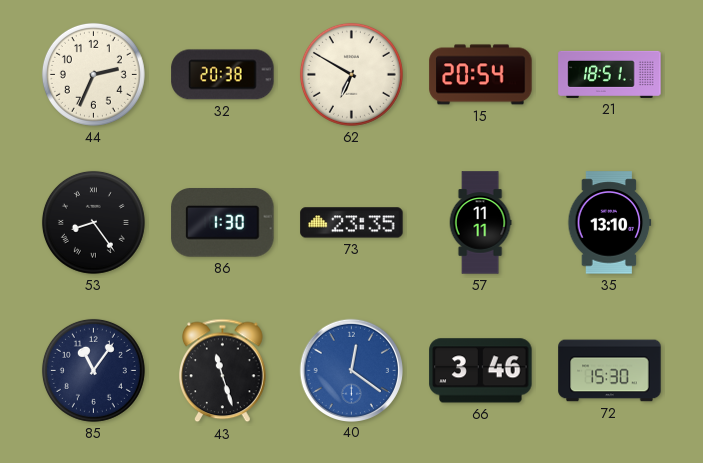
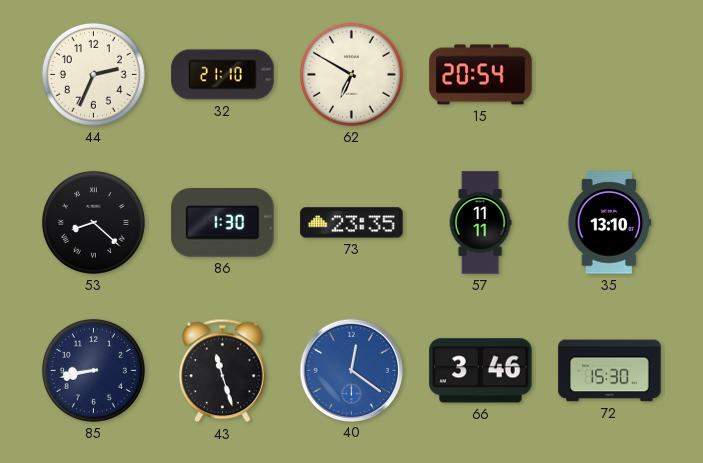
32: 20:38 -> 21:10
21: 18:51 -> none
53: 8:24 -> 8:22
85: 11:06 -> 8:43
